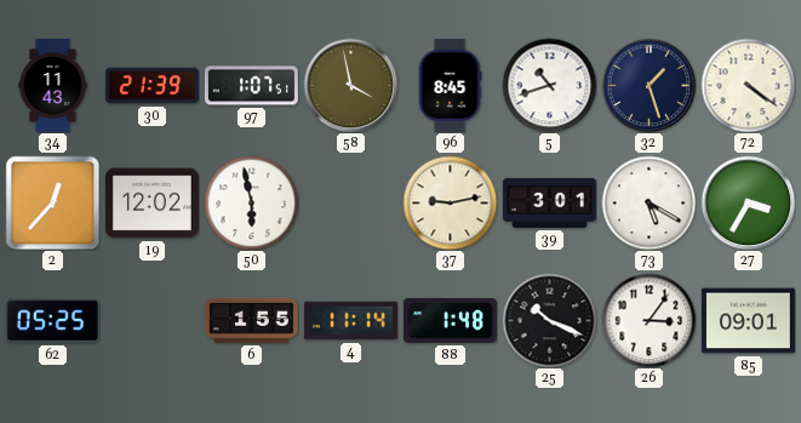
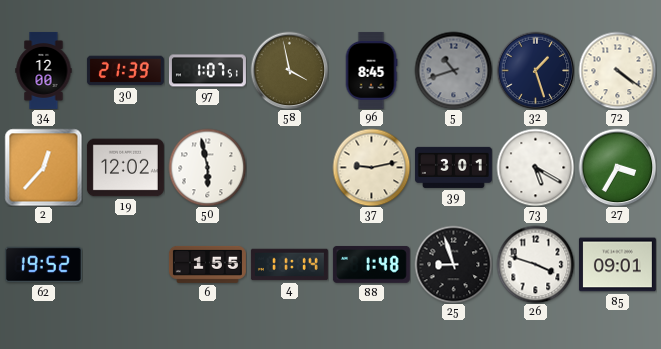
34: 11:43 -> 12:00
5 dial: white -> grey
62: 05:25 -> 19:52
25: 10:19 -> 8:57
26: 3:06 -> 3:48
